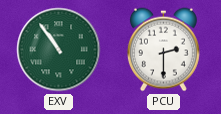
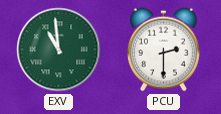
EXV: 10:54 -> 10:59
